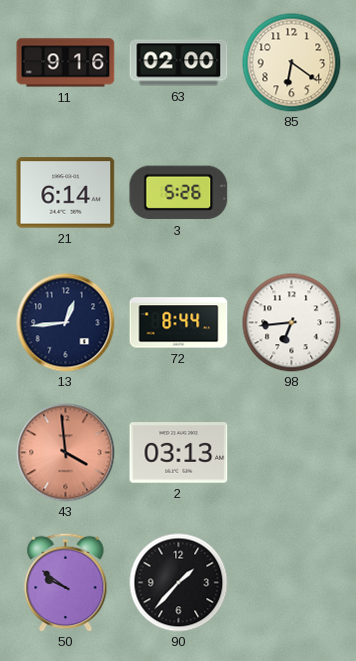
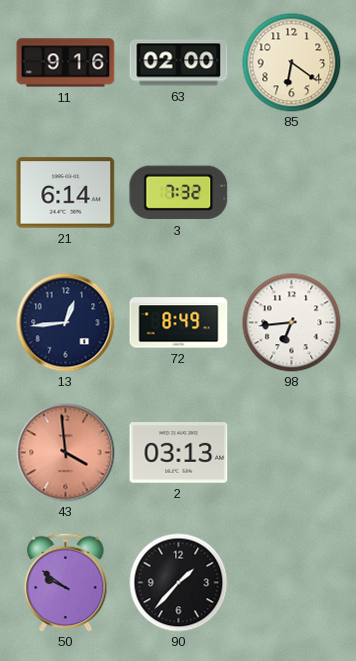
3: 5:26 -> 7:32
72: 8:44 -> 8:49
